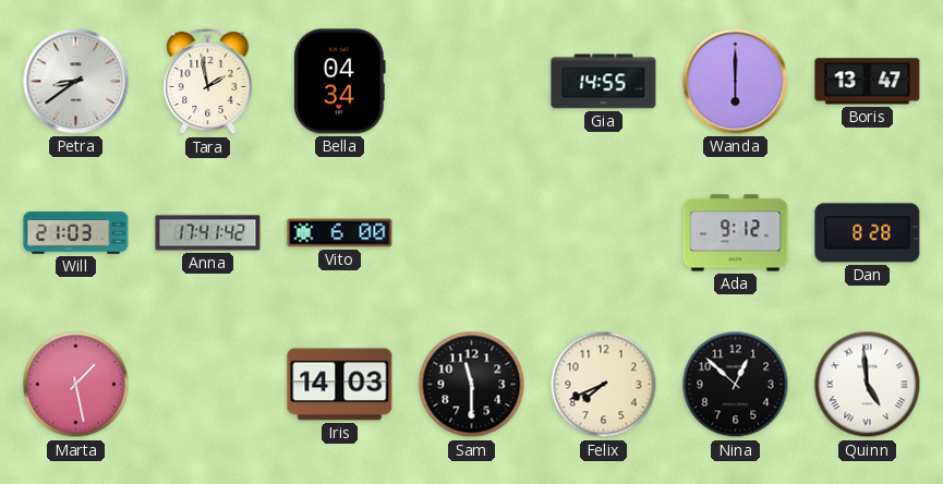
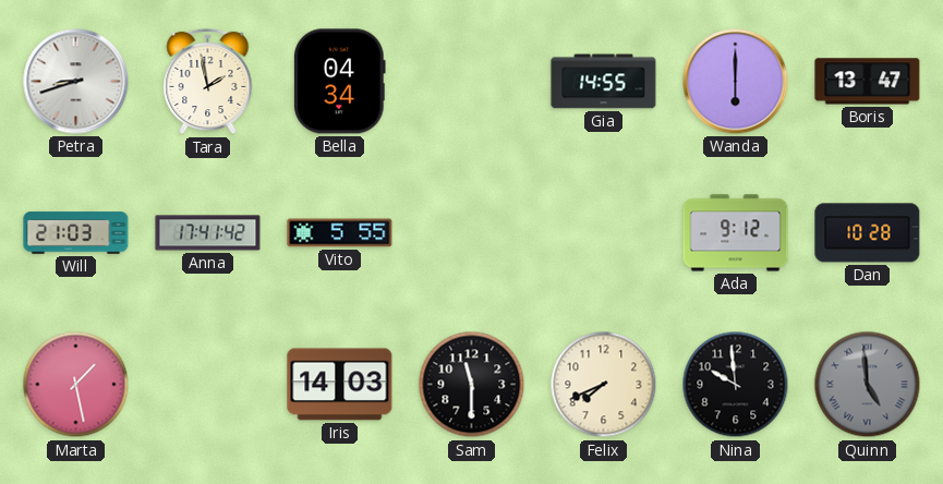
Petra: 8:39 -> 8:42
Vito: 6:00 -> 5:55
Dan: 8:28 -> 10:28
Nina: 12:52 -> 9:59
Quinn dial: white -> grey
